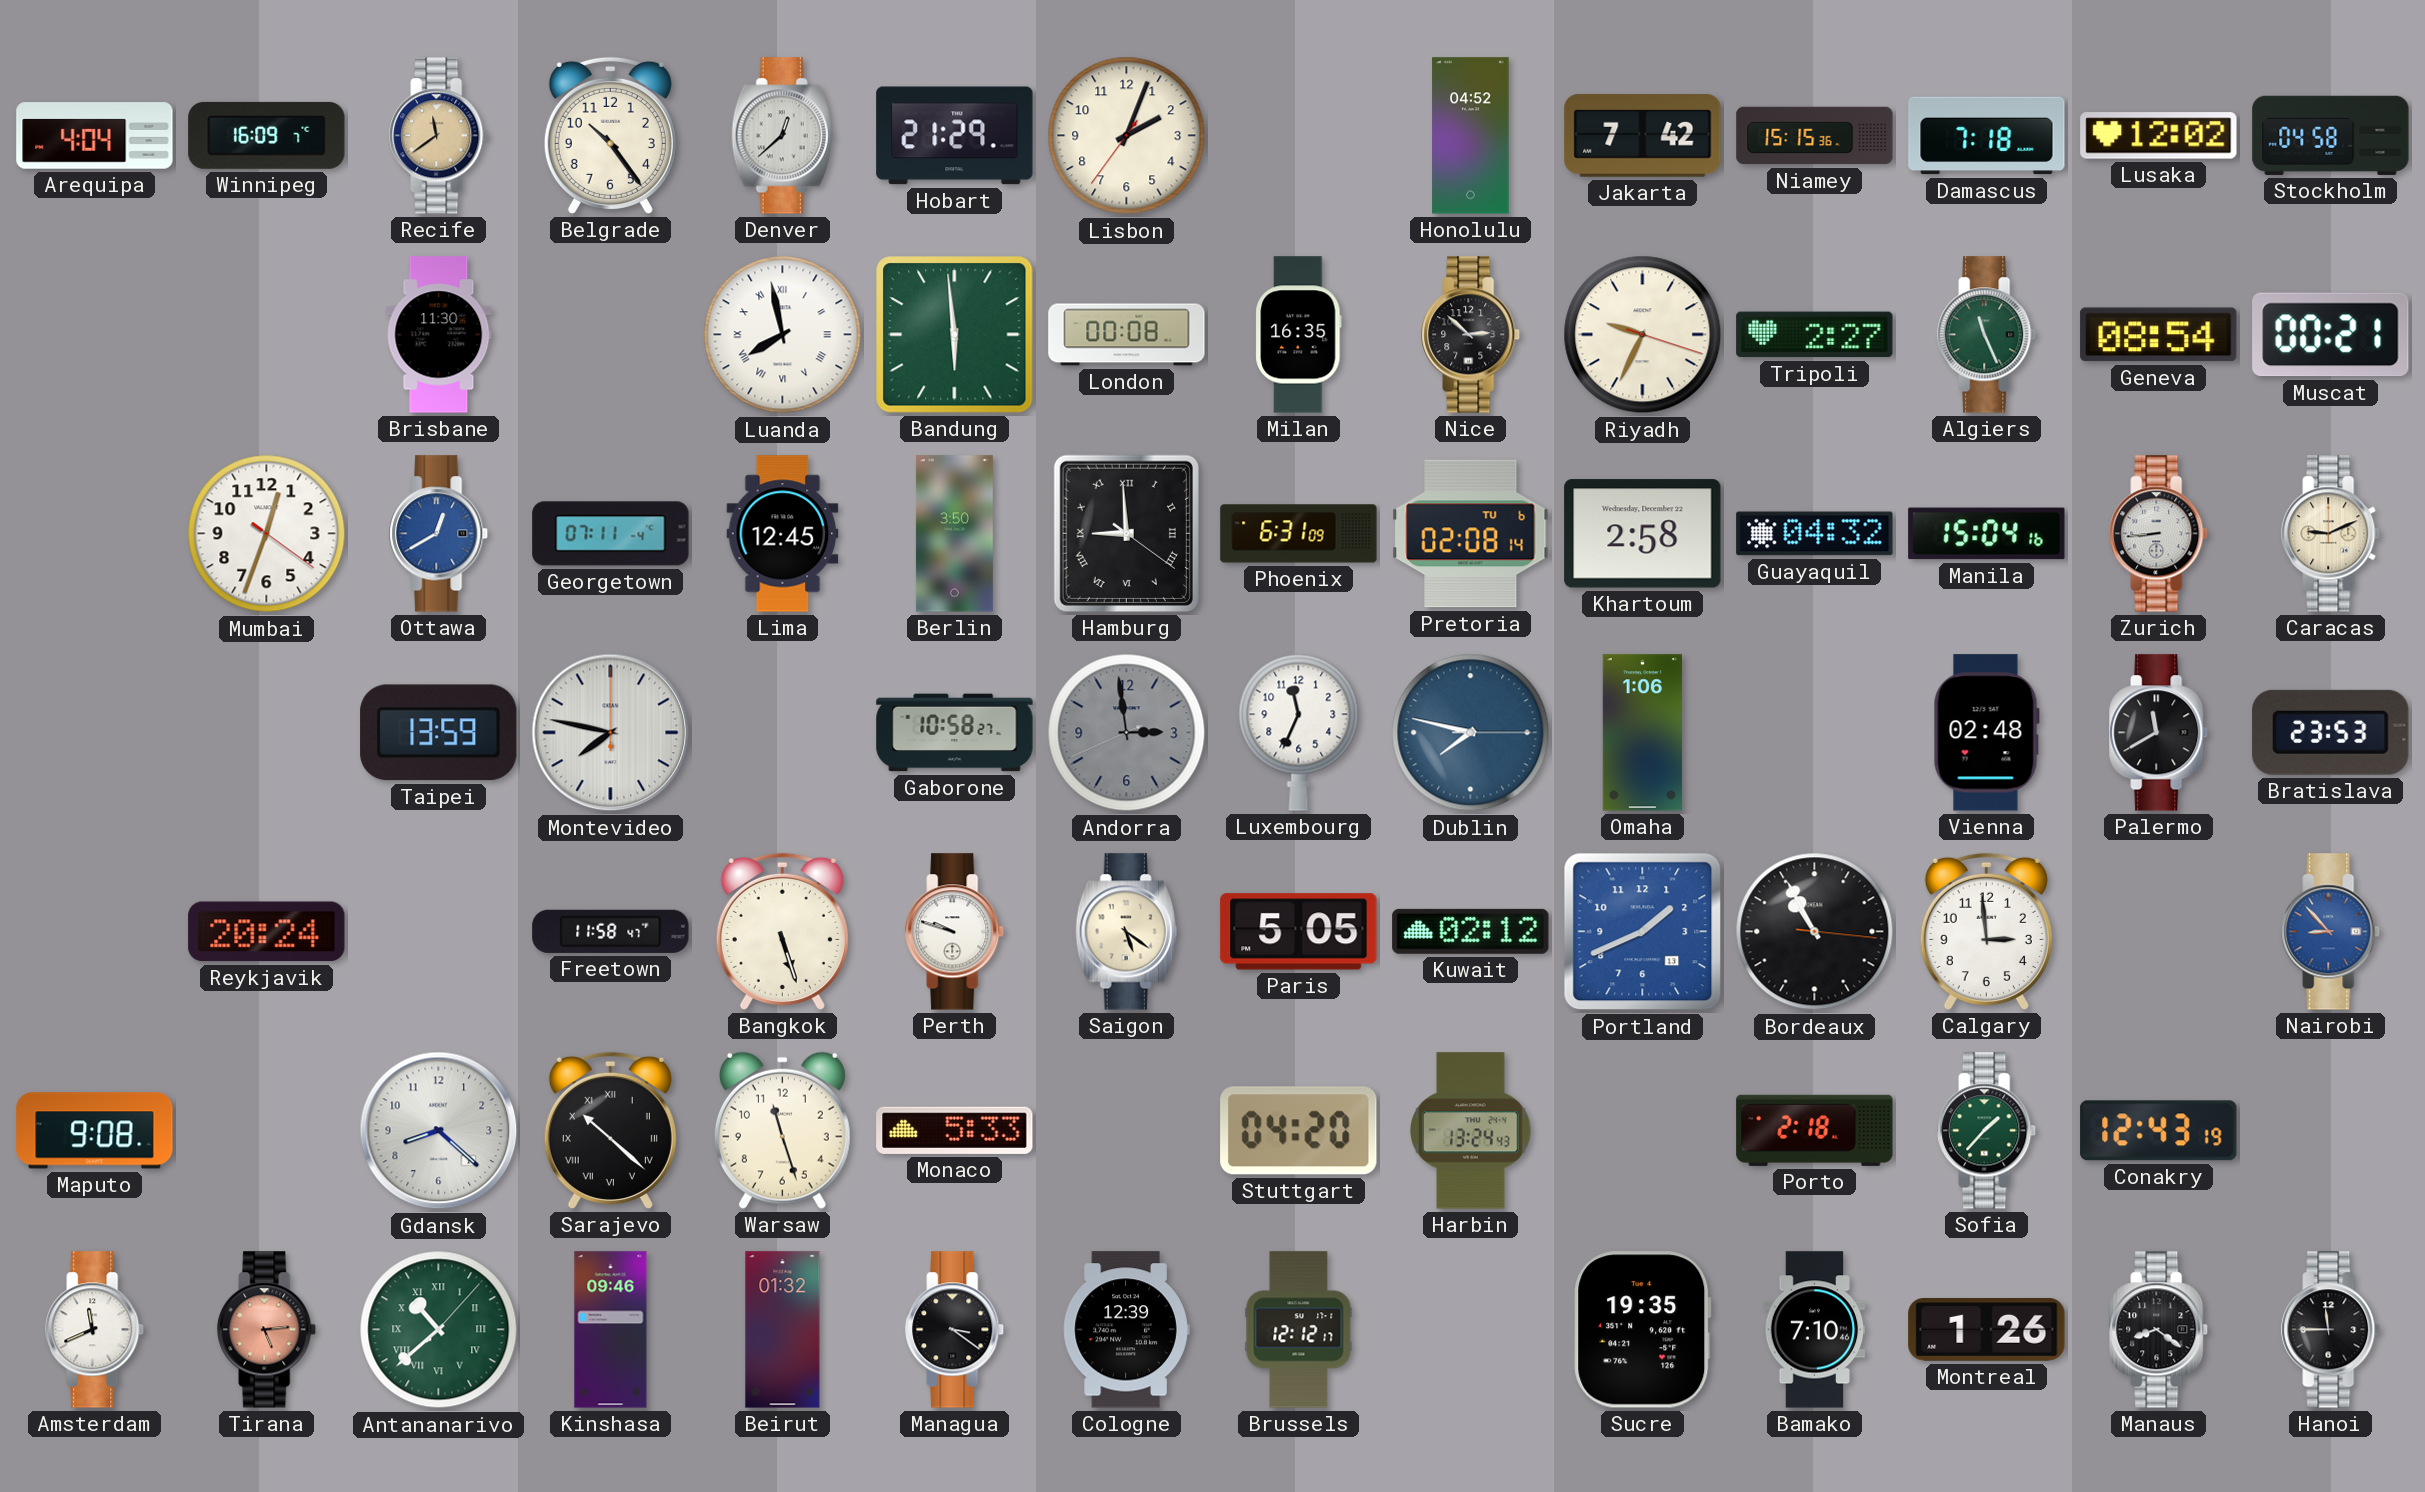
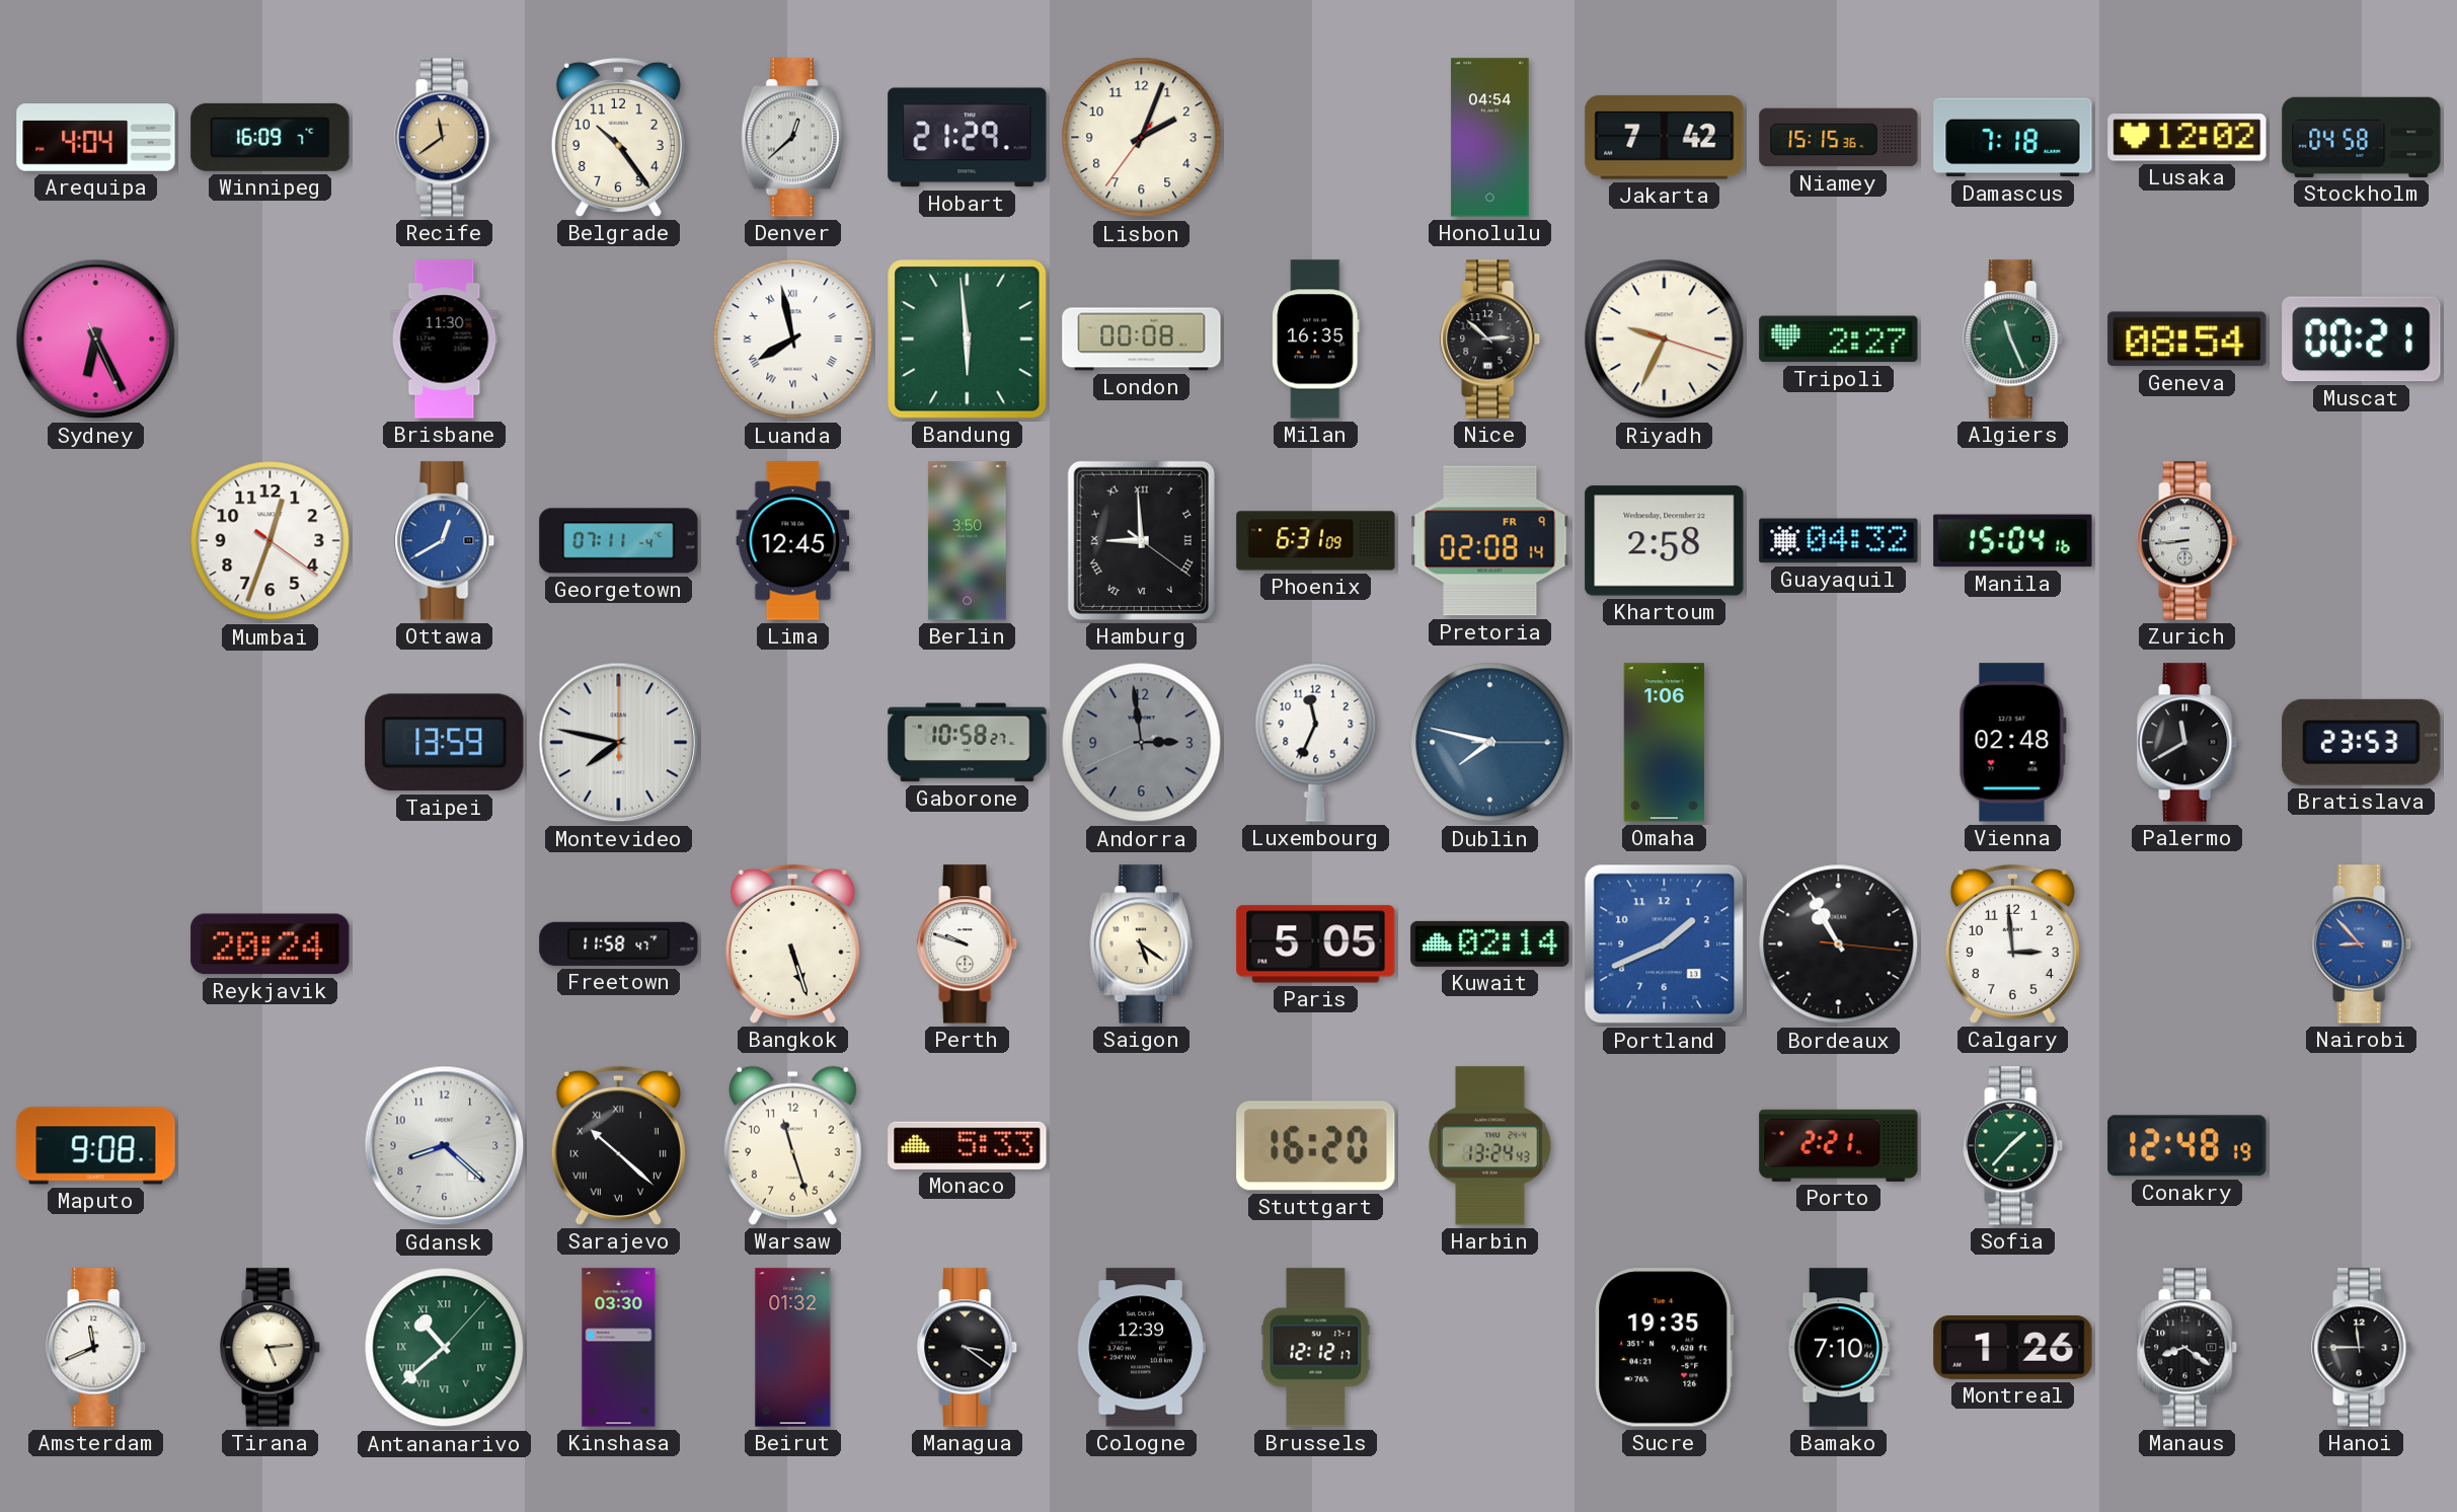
Honolulu: 04:52 -> 04:54
Sydney: none -> 6:25
Pretoria date: TU 6 -> FR 9
Caracas: 9:11 -> none
Kuwait: 02:12 -> 02:14
Stuttgart: 04:20 -> 16:20
Porto: 2:18 -> 2:21
Conakry: 12:43 -> 12:48
Tirana dial: salmon -> cream
Kinshasa: 09:46 -> 03:30
